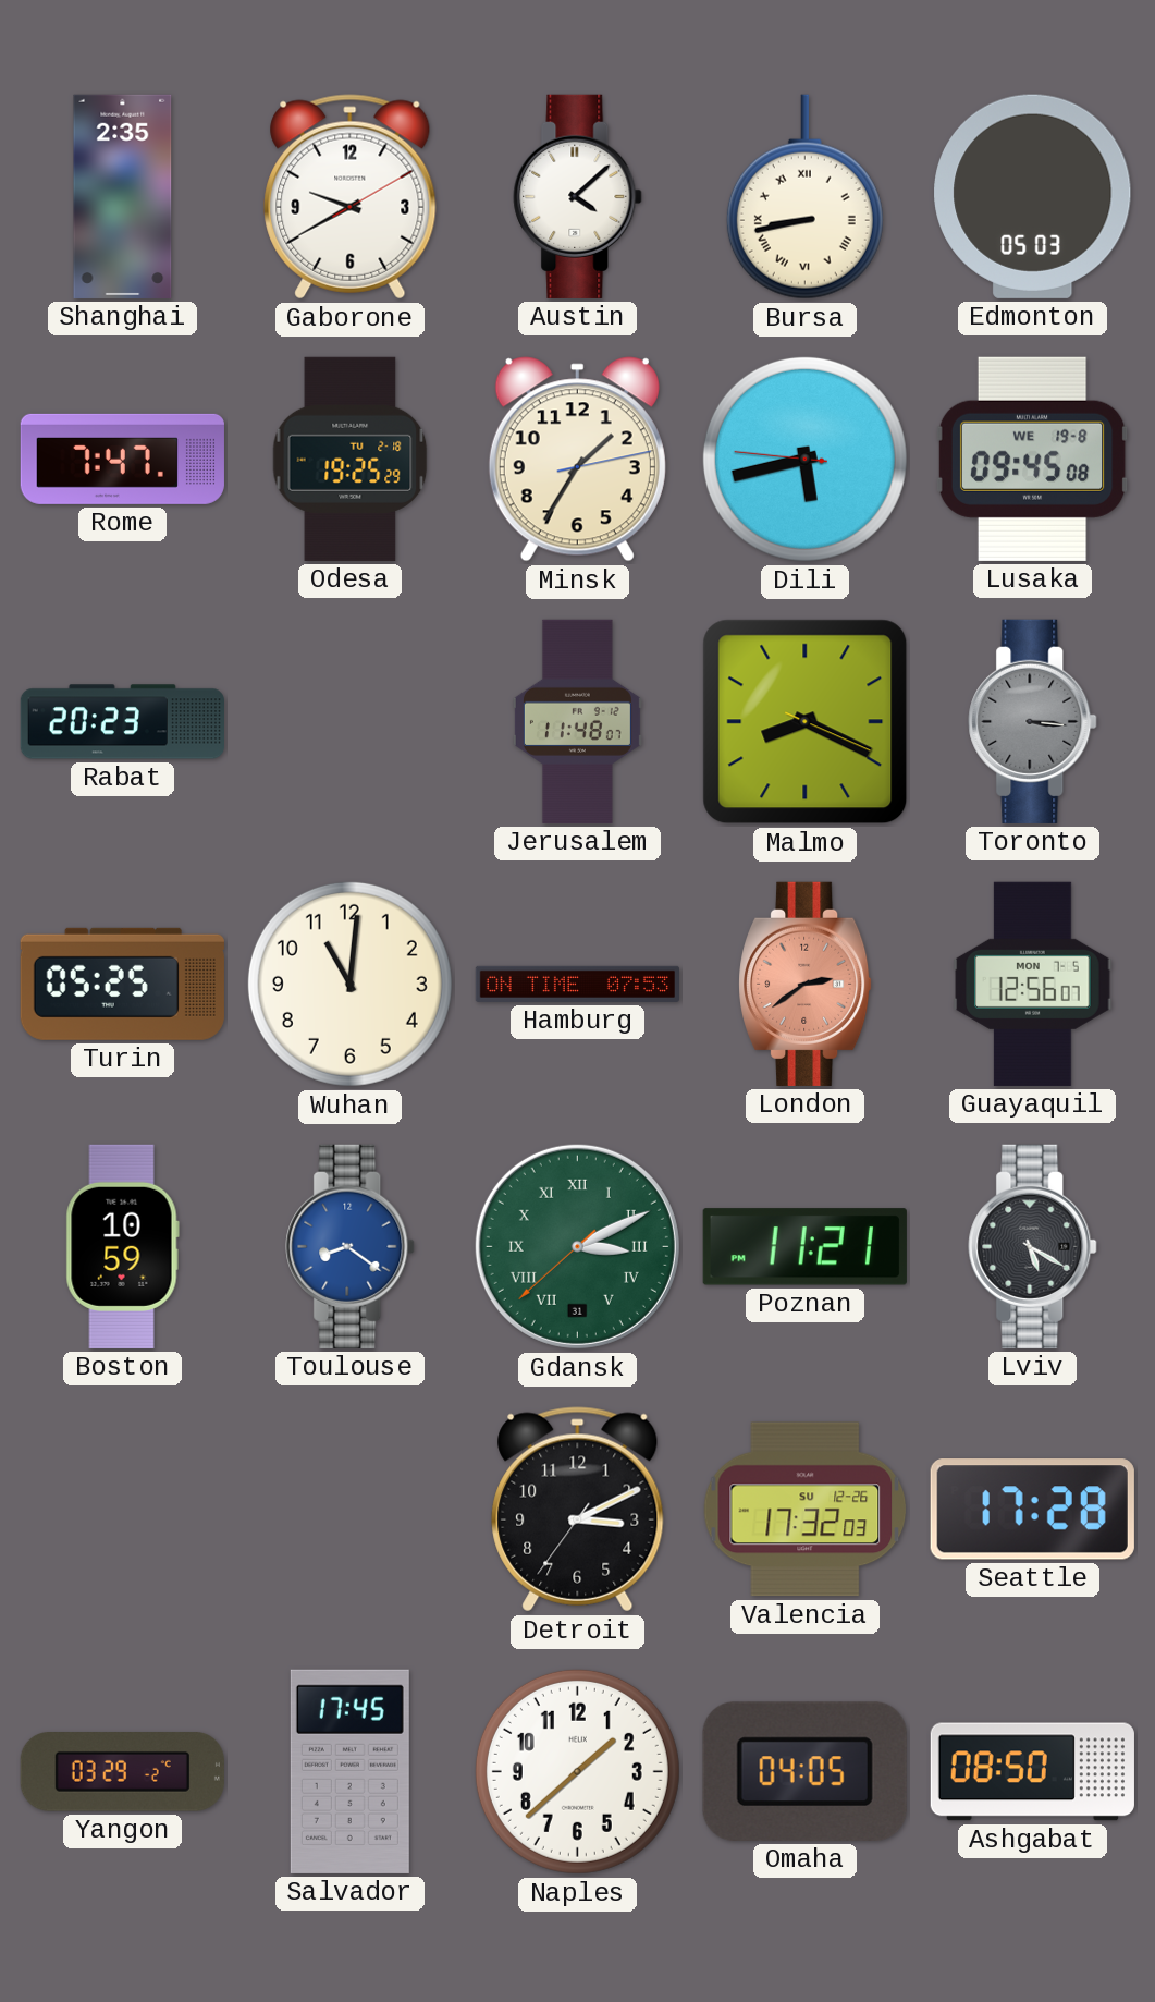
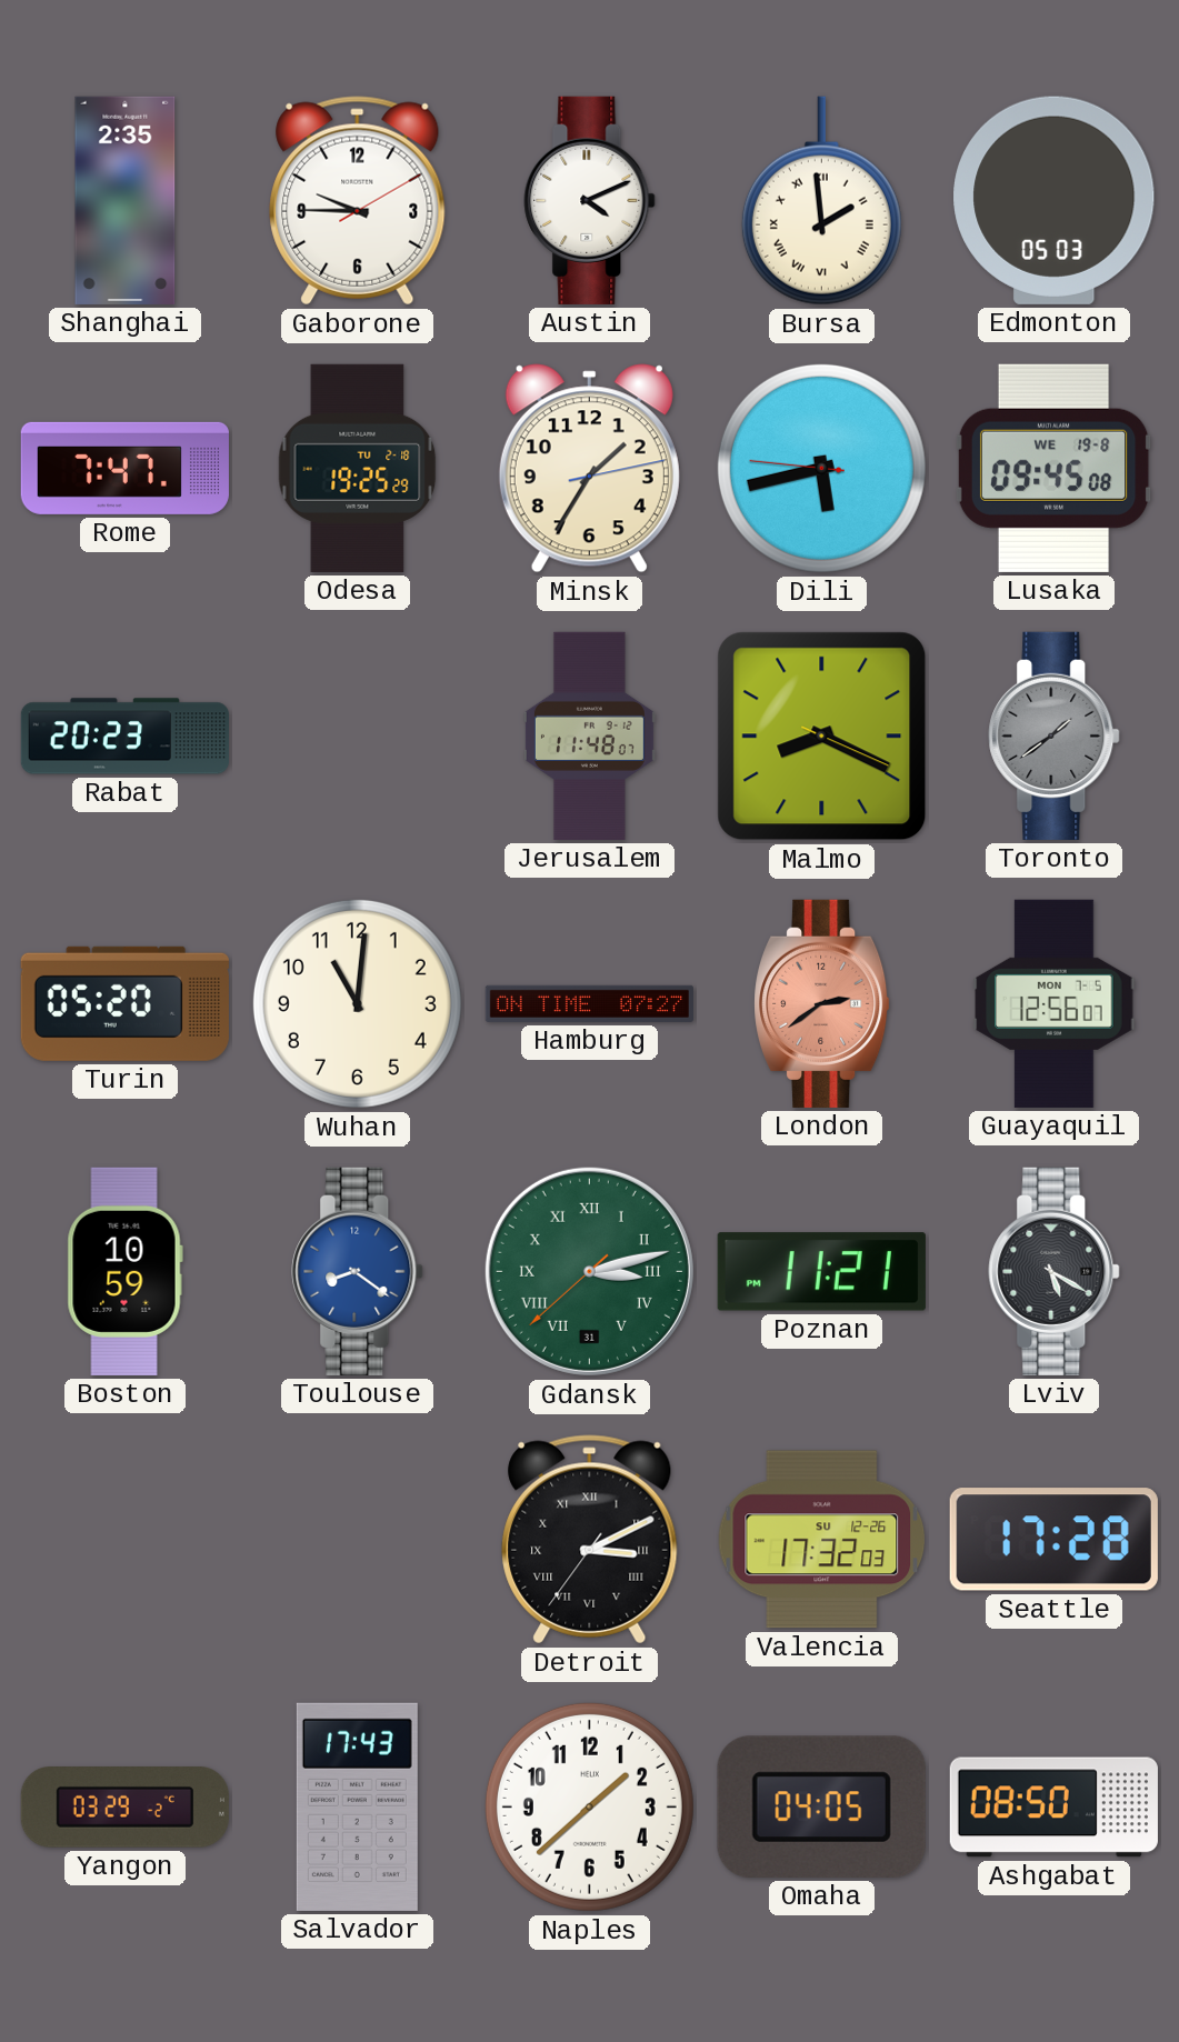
Gaborone: 9:40 -> 9:45
Austin: 4:08 -> 4:11
Bursa: 8:43 -> 1:59
Toronto: 3:16 -> 1:39
Turin: 05:25 -> 05:20
Hamburg: 07:53 -> 07:27
Gdansk: 3:10 -> 3:12
Detroit numerals: Arabic -> Roman
Salvador: 17:45 -> 17:43
